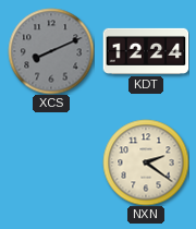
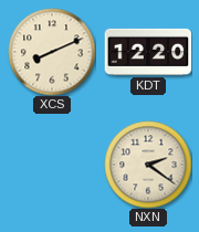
XCS dial: grey -> cream
KDT: 12:24 -> 12:20
